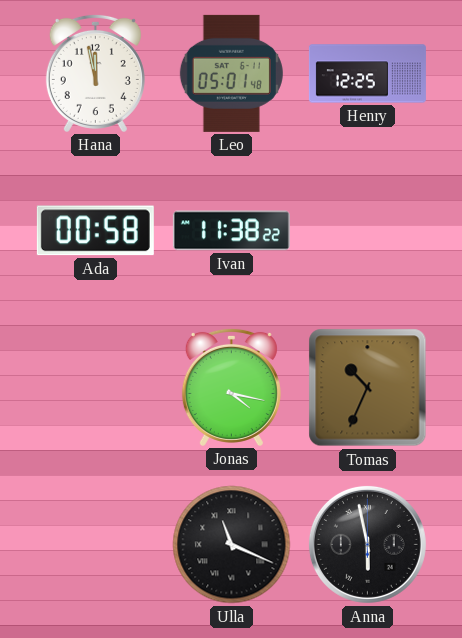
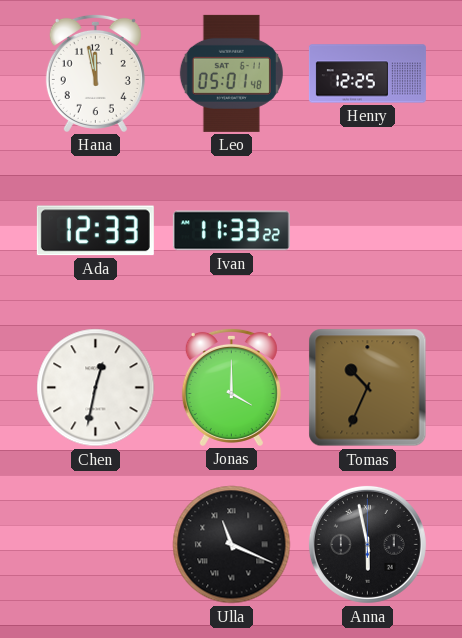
Ada: 00:58 -> 12:33
Ivan: 11:38 -> 11:33
Chen: none -> 12:32
Jonas: 4:17 -> 4:00
